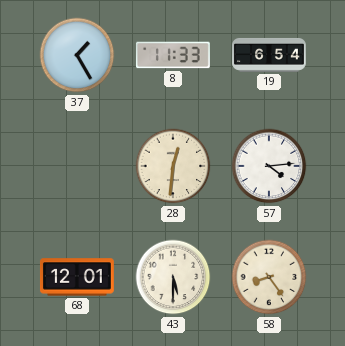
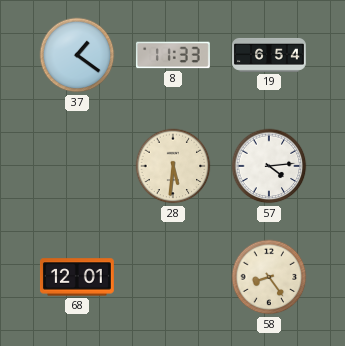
37: 1:25 -> 1:21
28: 12:31 -> 5:31
43: 5:30 -> none
